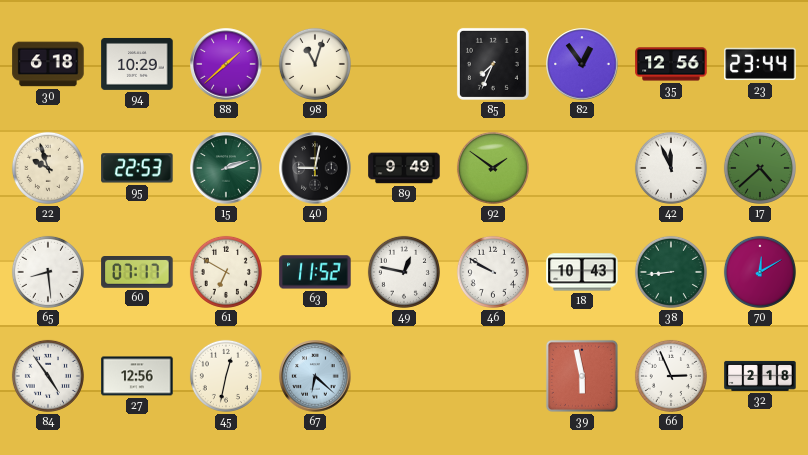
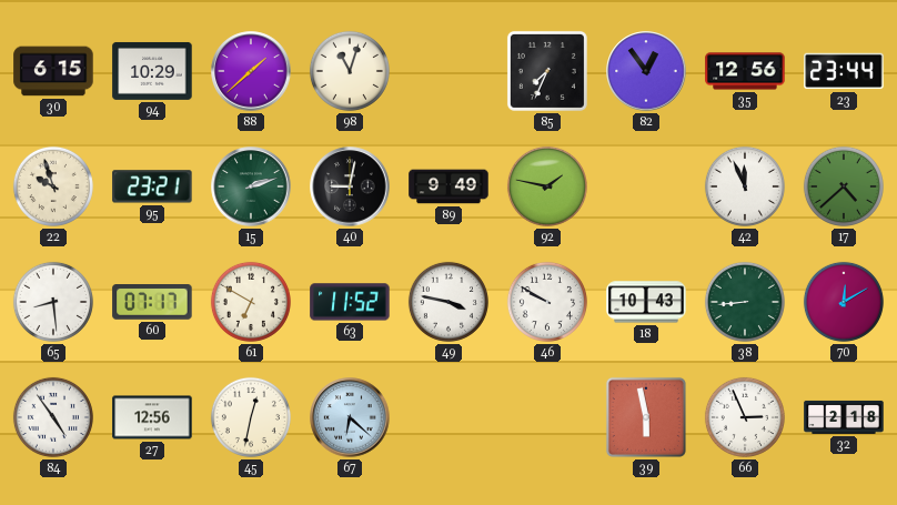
30: 6:18 -> 6:15
95: 22:53 -> 23:21
92: 1:51 -> 1:47
49: 12:47 -> 3:47
